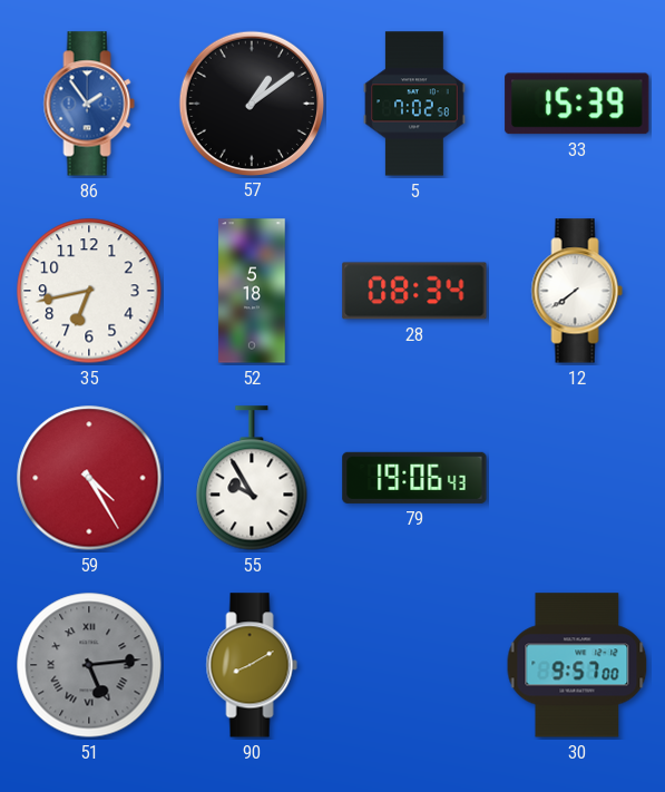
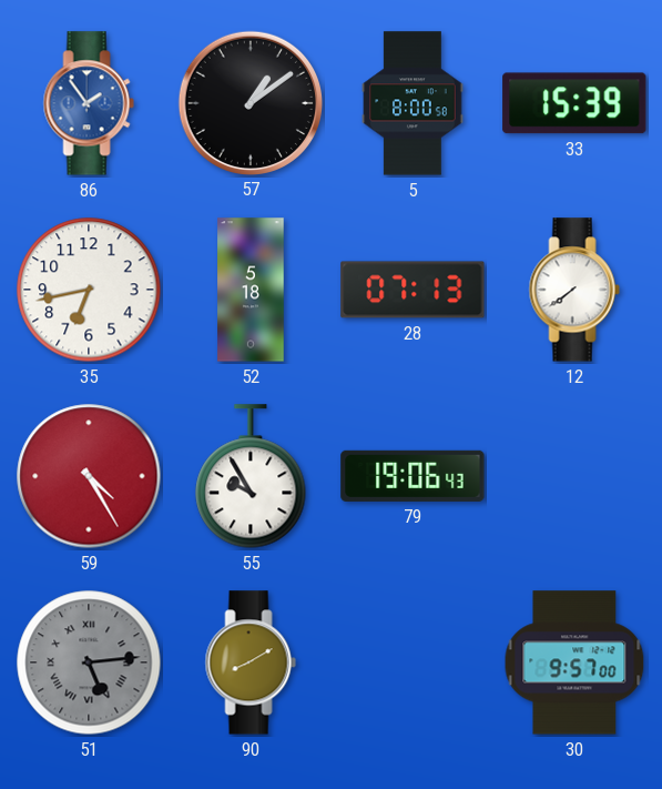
5: 7:02 -> 8:00
28: 08:34 -> 07:13
